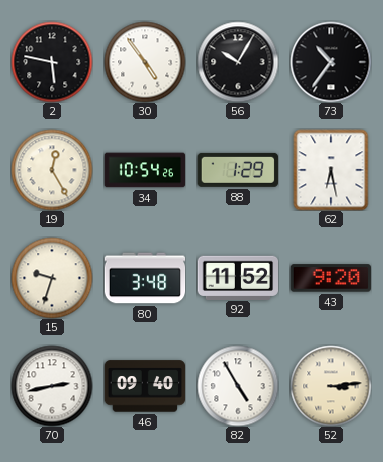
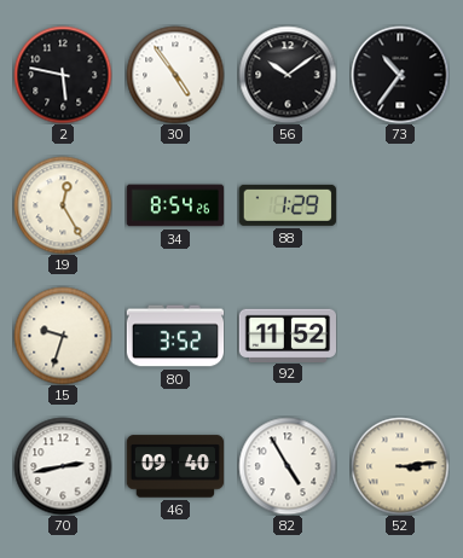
56: 10:05 -> 10:09
34: 10:54 -> 8:54
62: 6:28 -> none
80: 3:48 -> 3:52
43: 9:20 -> none
